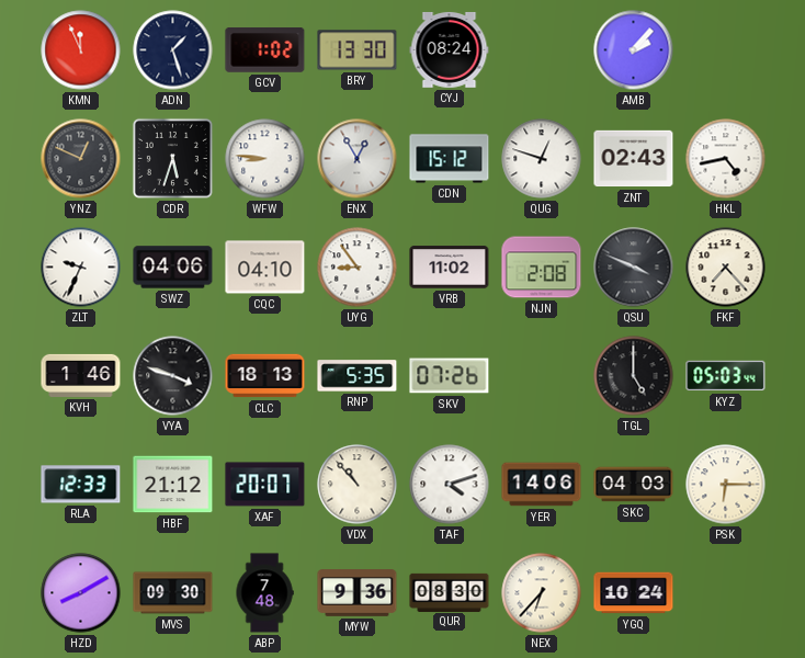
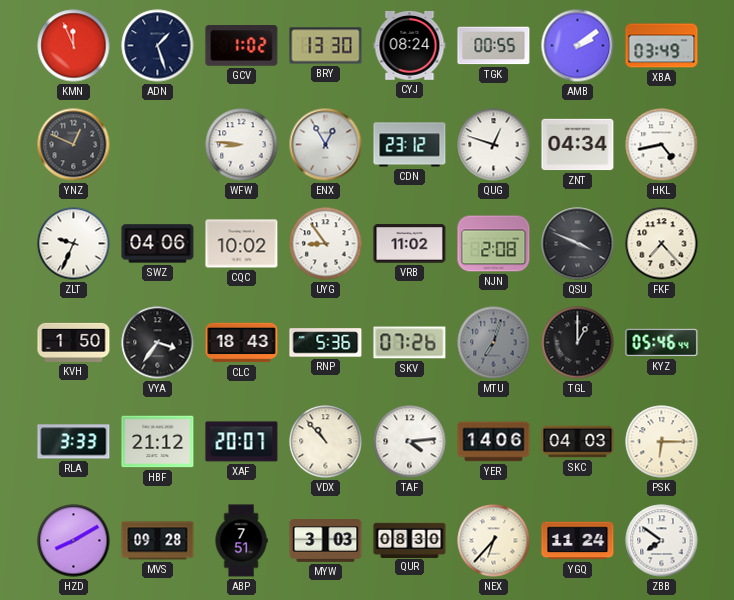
TGK: none -> 00:55
AMB: 2:07 -> 2:09
XBA: none -> 03:49
CDR: 5:33 -> none
CDN: 15:12 -> 23:12
ZNT: 02:43 -> 04:34
CQC: 04:10 -> 10:02
KVH: 1:46 -> 1:50
VYA: 3:48 -> 3:36
CLC: 18:13 -> 18:43
RNP: 5:35 -> 5:36
MTU: none -> 7:03
TGL: 5:00 -> 1:00
KYZ: 05:03 -> 05:46
RLA: 12:33 -> 3:33
TAF: 4:12 -> 4:14
MVS: 09:30 -> 09:28
ABP: 7:48 -> 7:51
MYW: 9:36 -> 3:03
YGQ: 10:24 -> 11:24
ZBB: none -> 7:51
